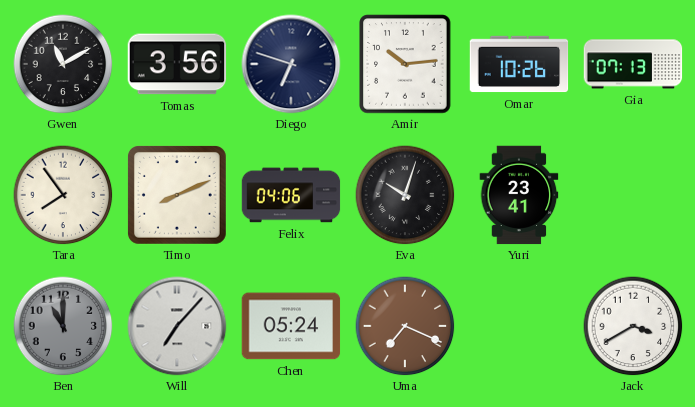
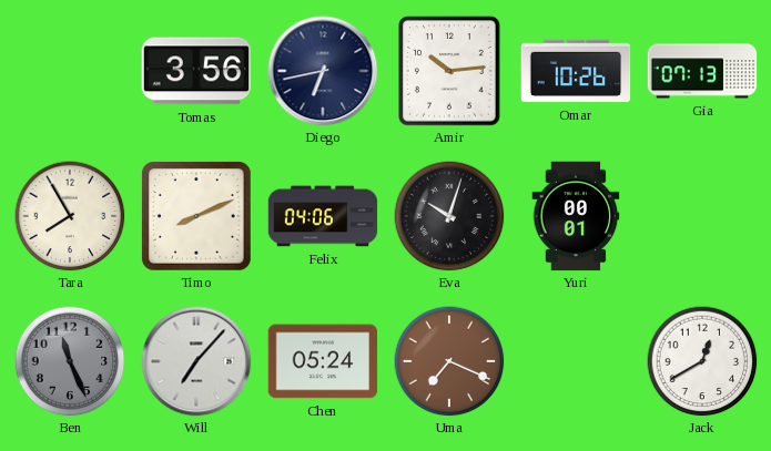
Gwen: 11:10 -> none
Diego: 6:48 -> 6:43
Tara: 7:54 -> 7:55
Yuri: 23:41 -> 00:01
Ben: 11:00 -> 11:26
Jack: 3:40 -> 12:40
